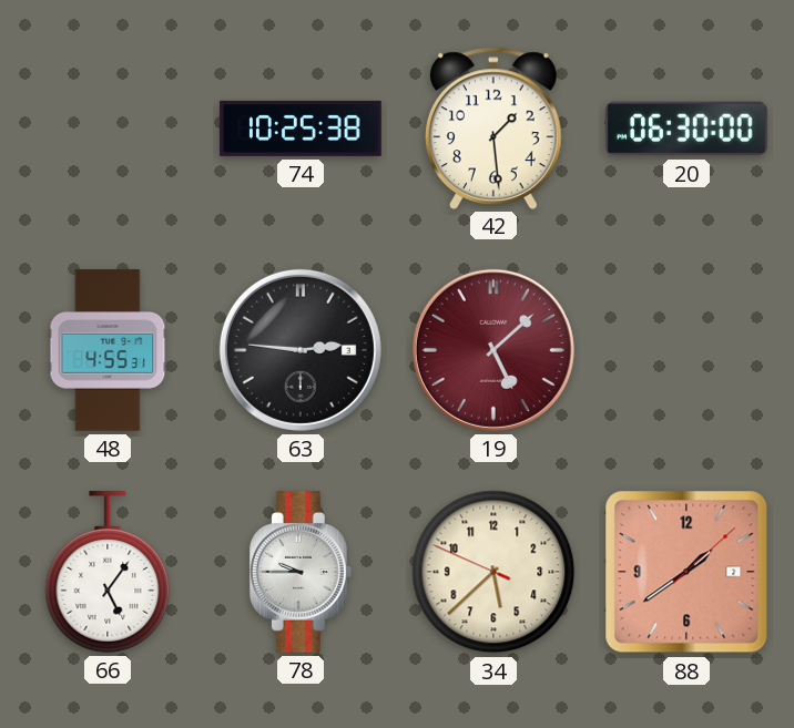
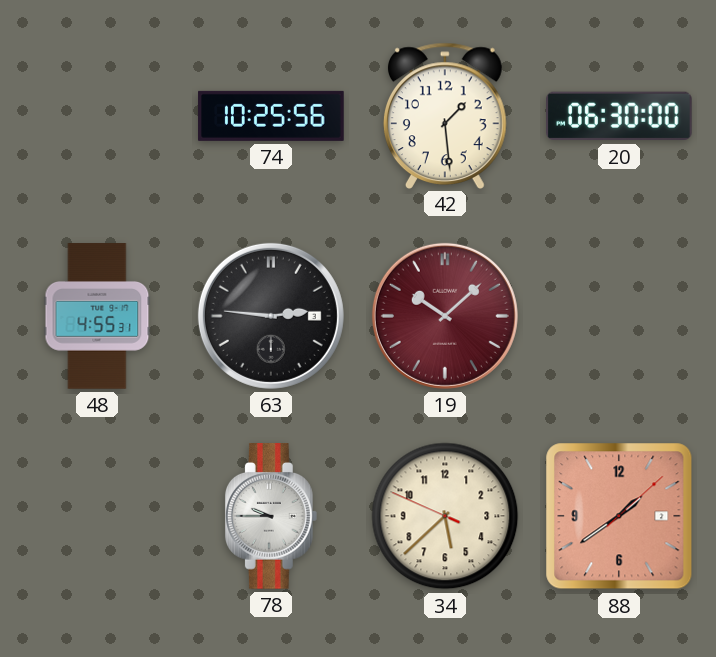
74: 10:25:38 -> 10:25:56
19: 5:08 -> 10:08
66: 5:06 -> none
